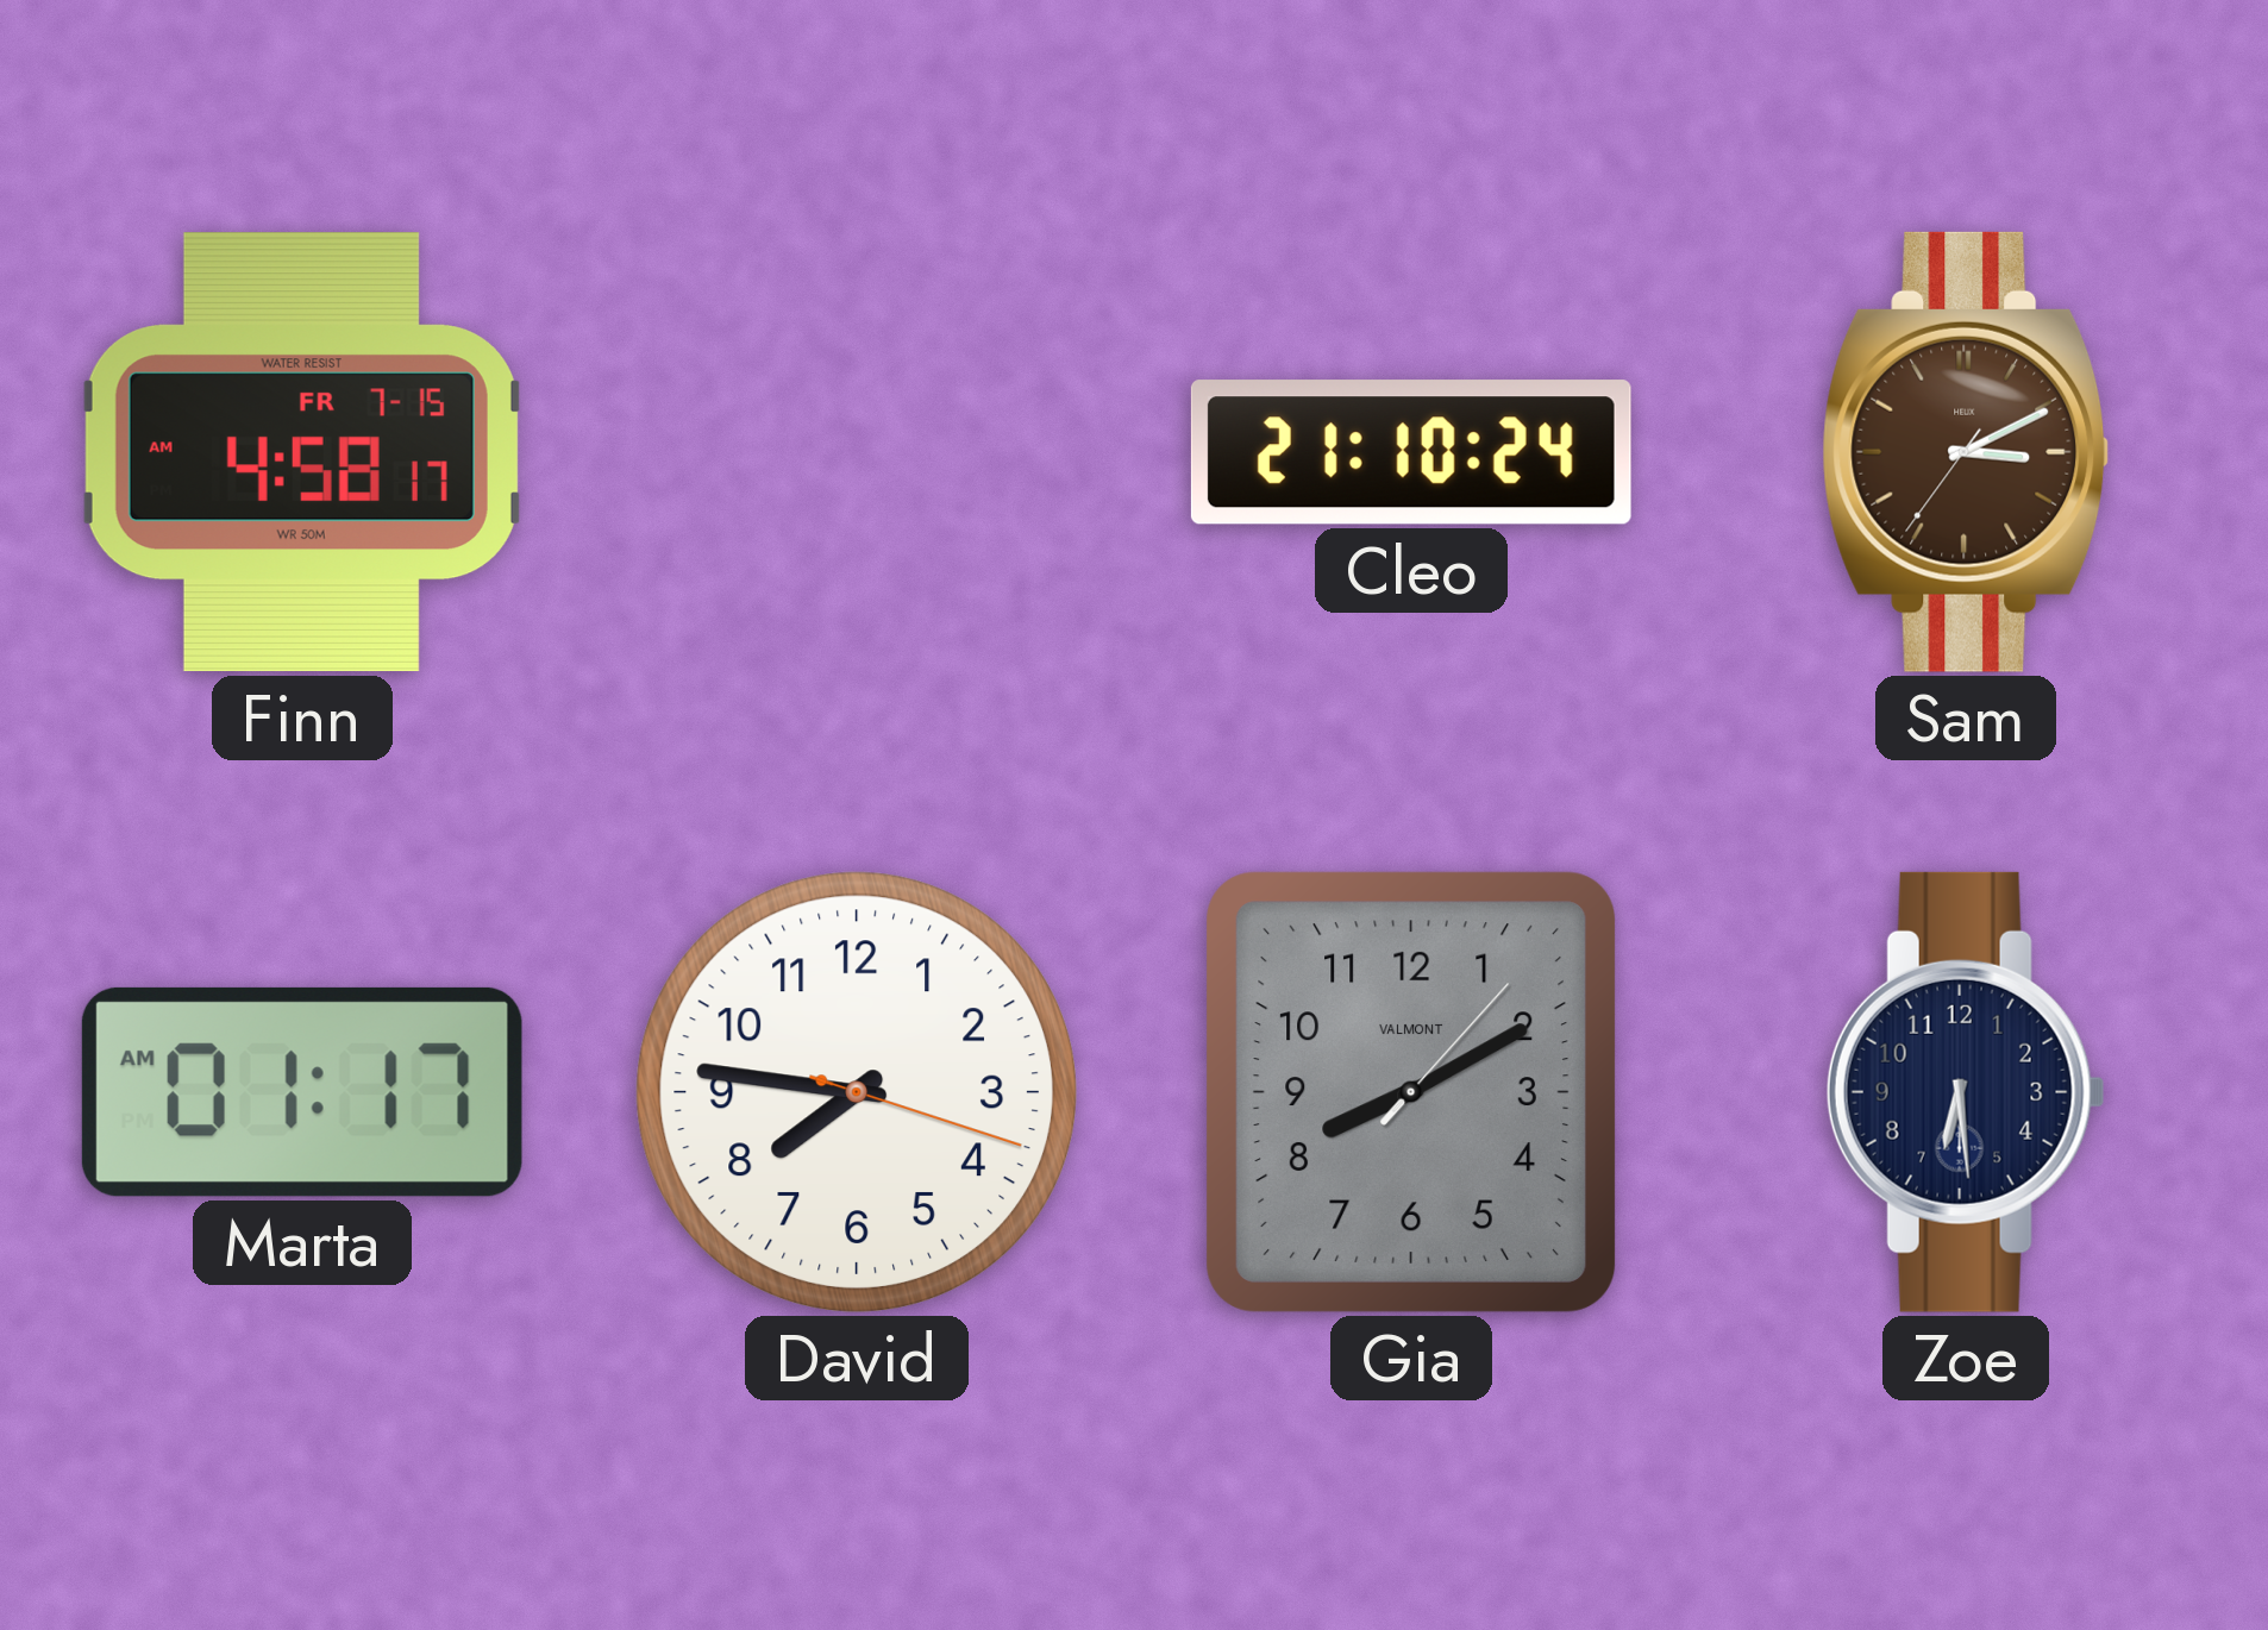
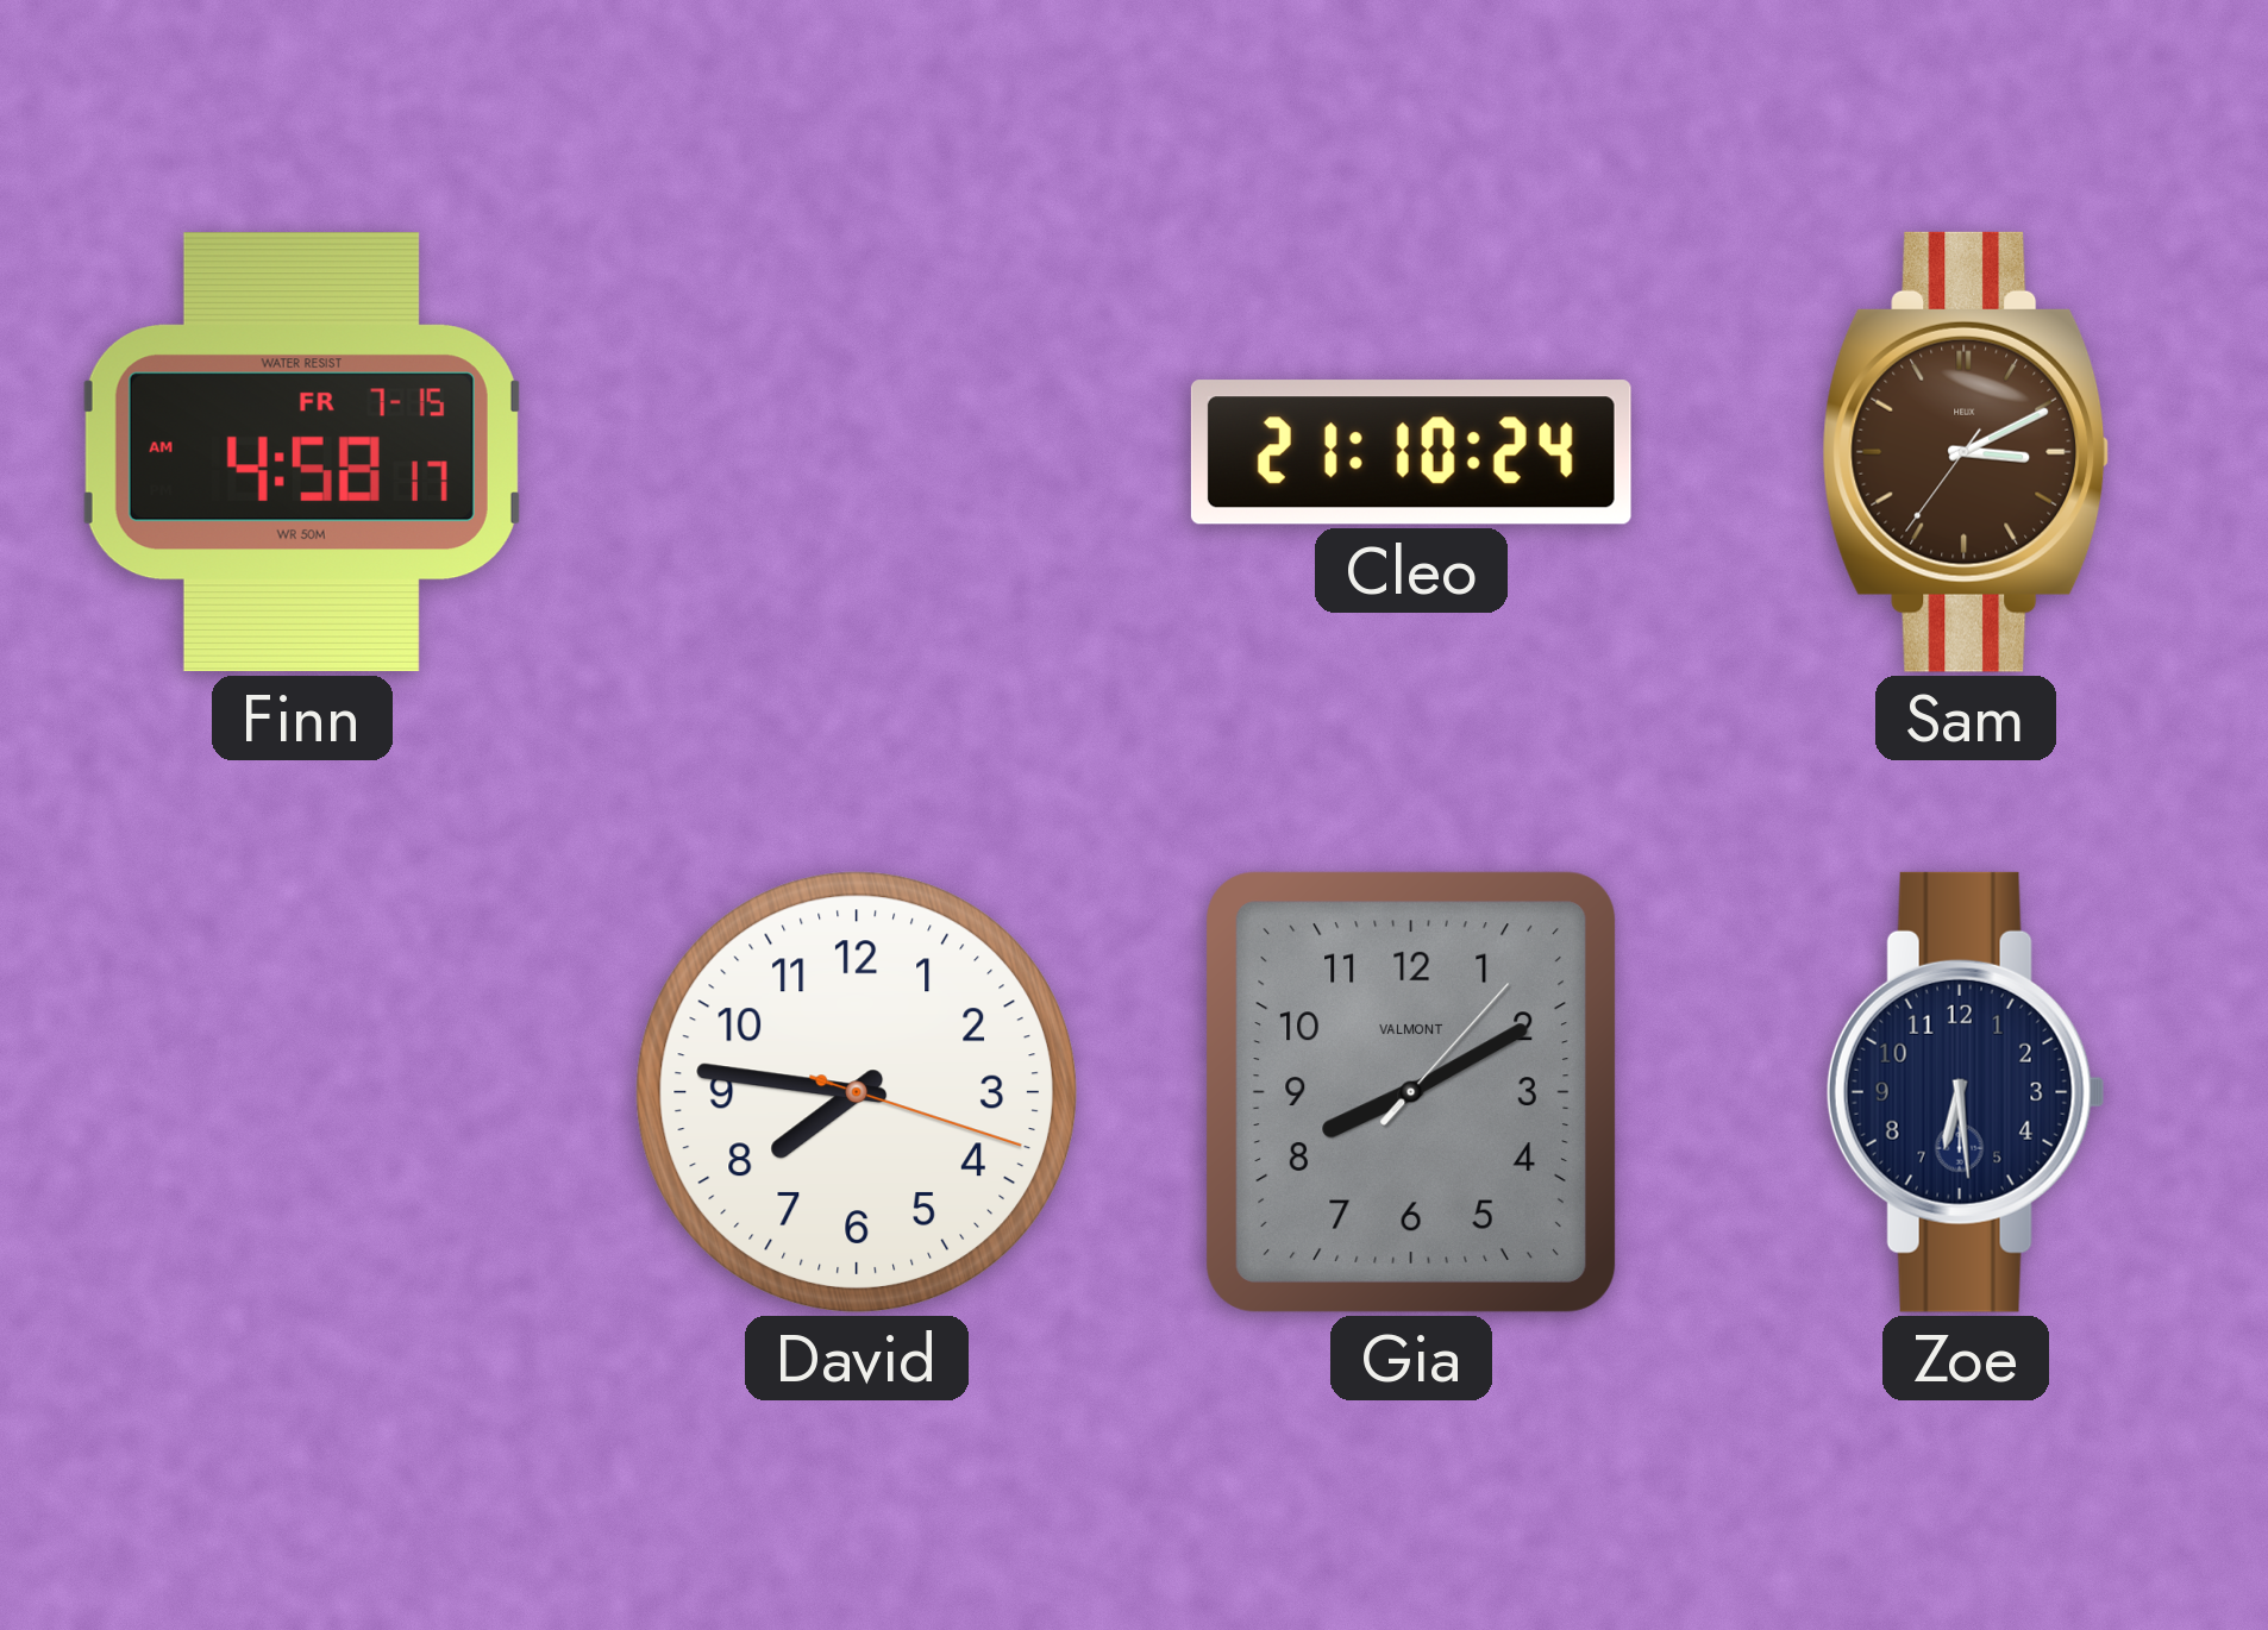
Marta: 01:17 -> none
